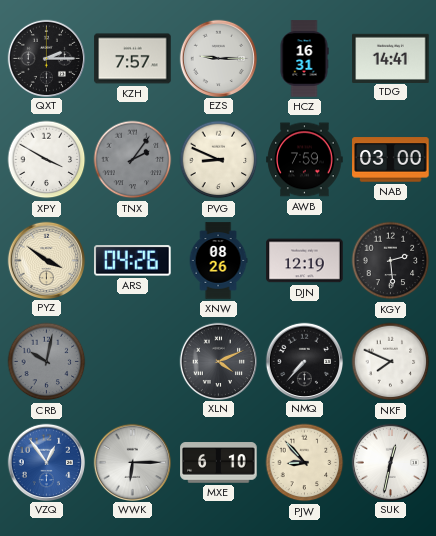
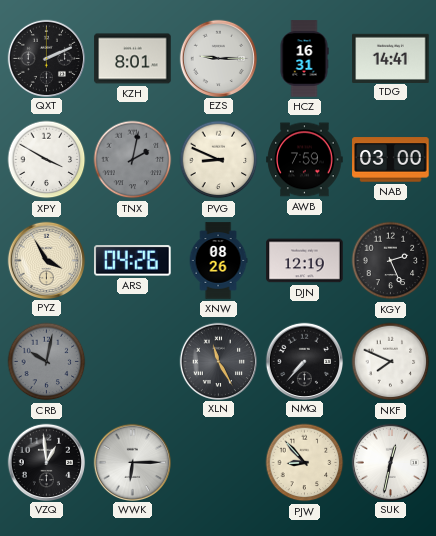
QXT: 2:15 -> 2:11
KZH: 7:57 -> 8:01
TNX: 2:06 -> 2:02
PYZ: 3:51 -> 3:55
KGY: 2:29 -> 2:26
XLN: 4:11 -> 11:25
VZQ: 12:54 -> 12:59
VZQ dial: blue -> black
MXE: 6:10 -> none
